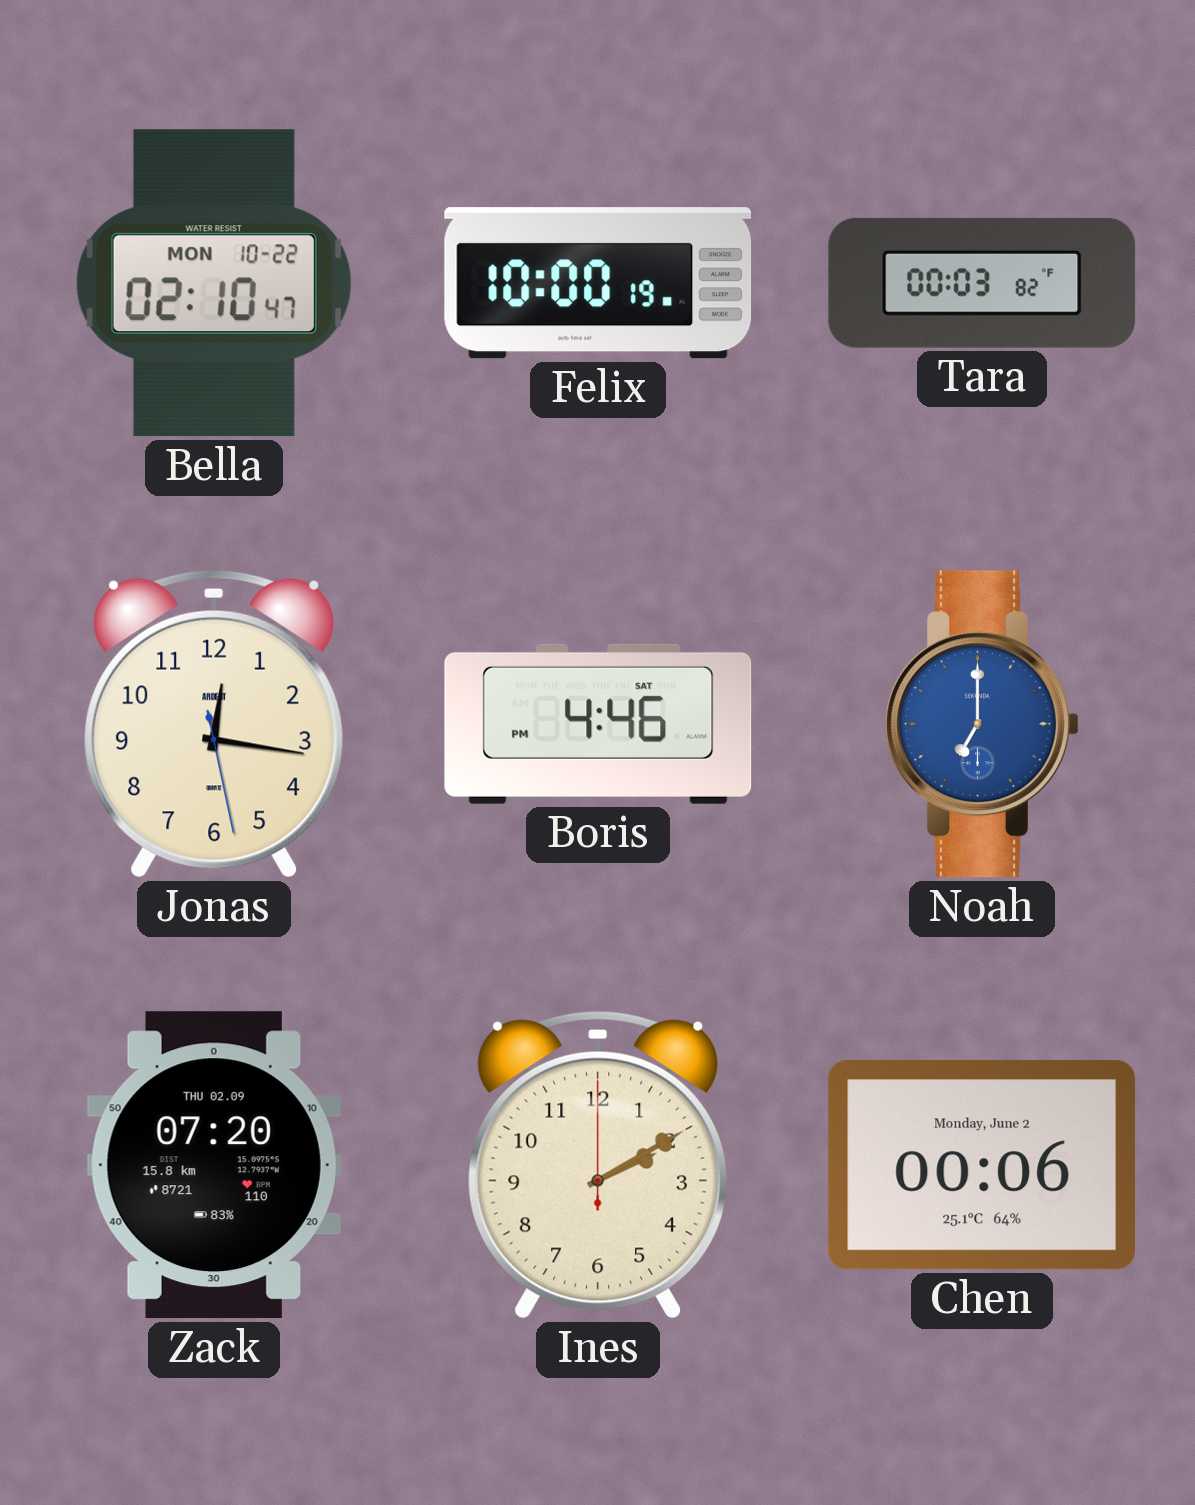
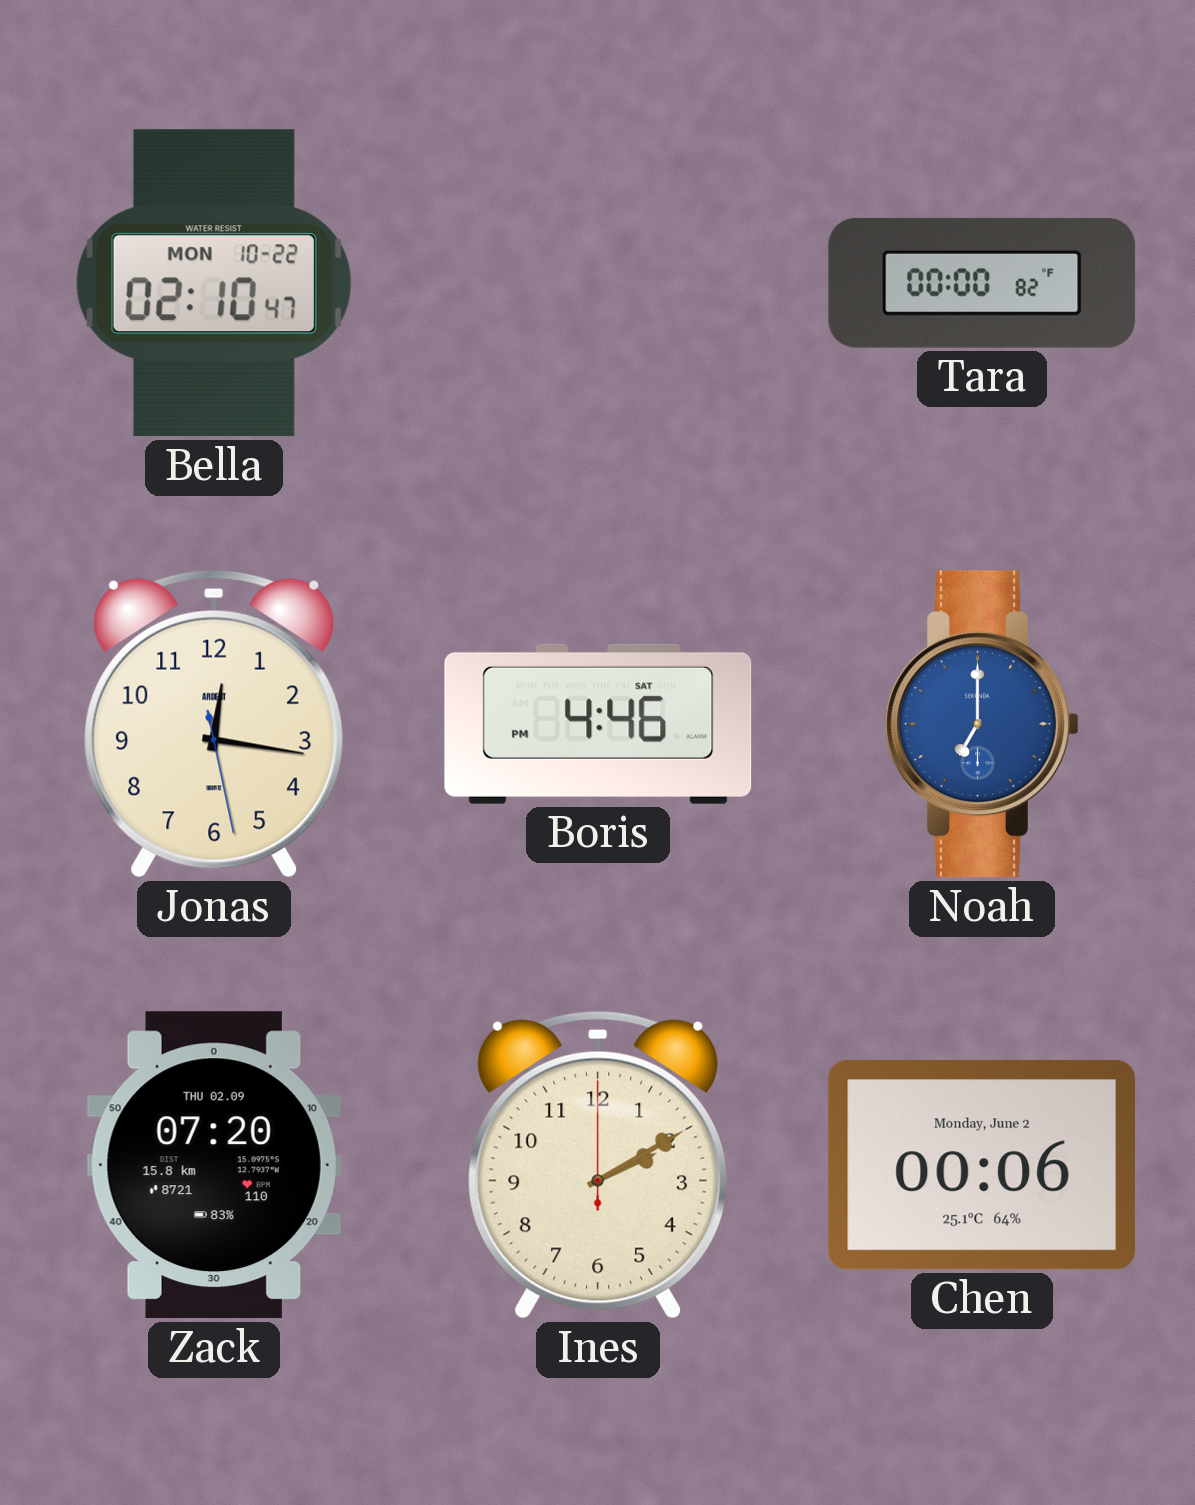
Felix: 10:00 -> none
Tara: 00:03 -> 00:00
